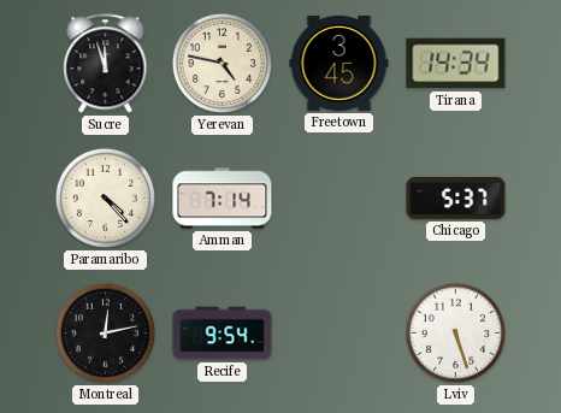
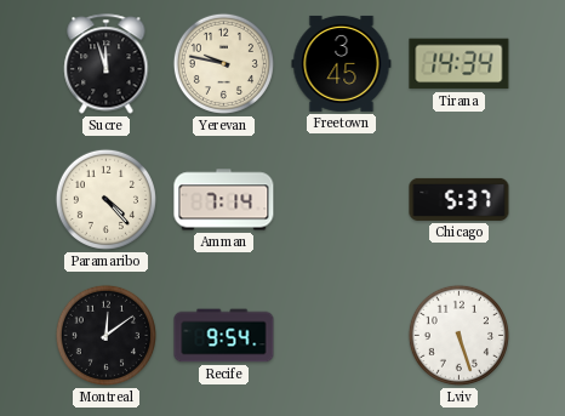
Yerevan: 4:47 -> 9:47
Montreal: 12:13 -> 12:09
